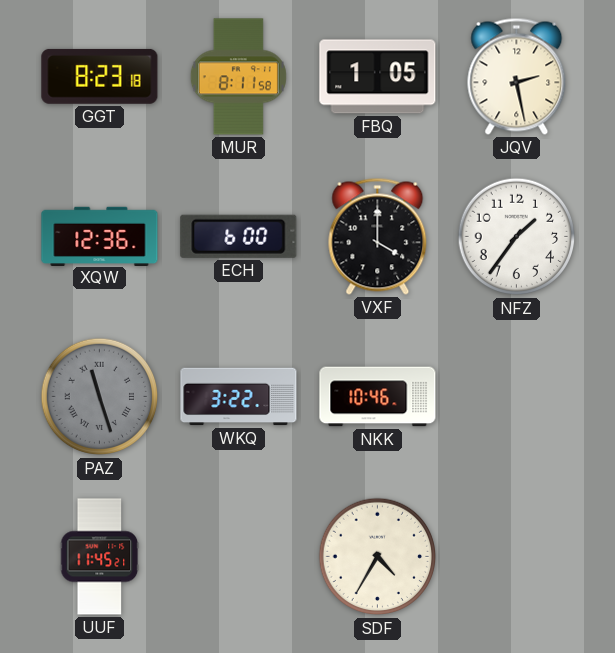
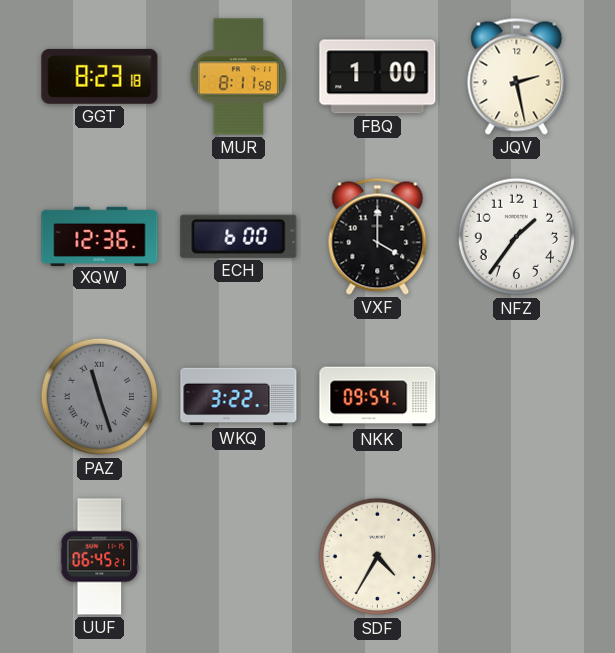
FBQ: 1:05 -> 1:00
NKK: 10:46 -> 09:54
UUF: 11:45 -> 06:45
